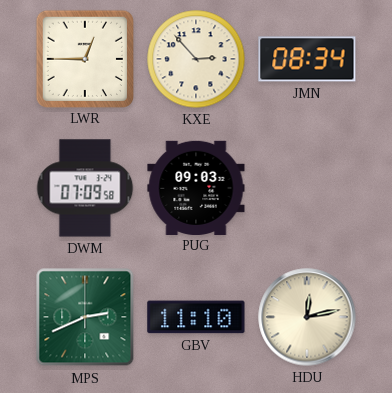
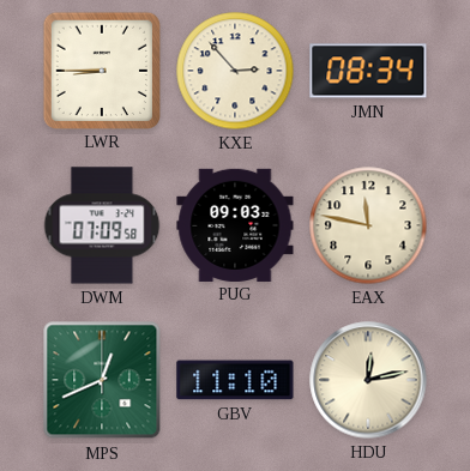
LWR: 12:45 -> 8:45
EAX: none -> 11:47
MPS: 2:41 -> 12:41
